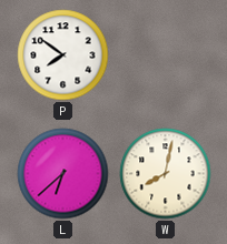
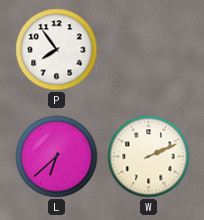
P: 7:51 -> 7:54
W: 8:02 -> 2:11
